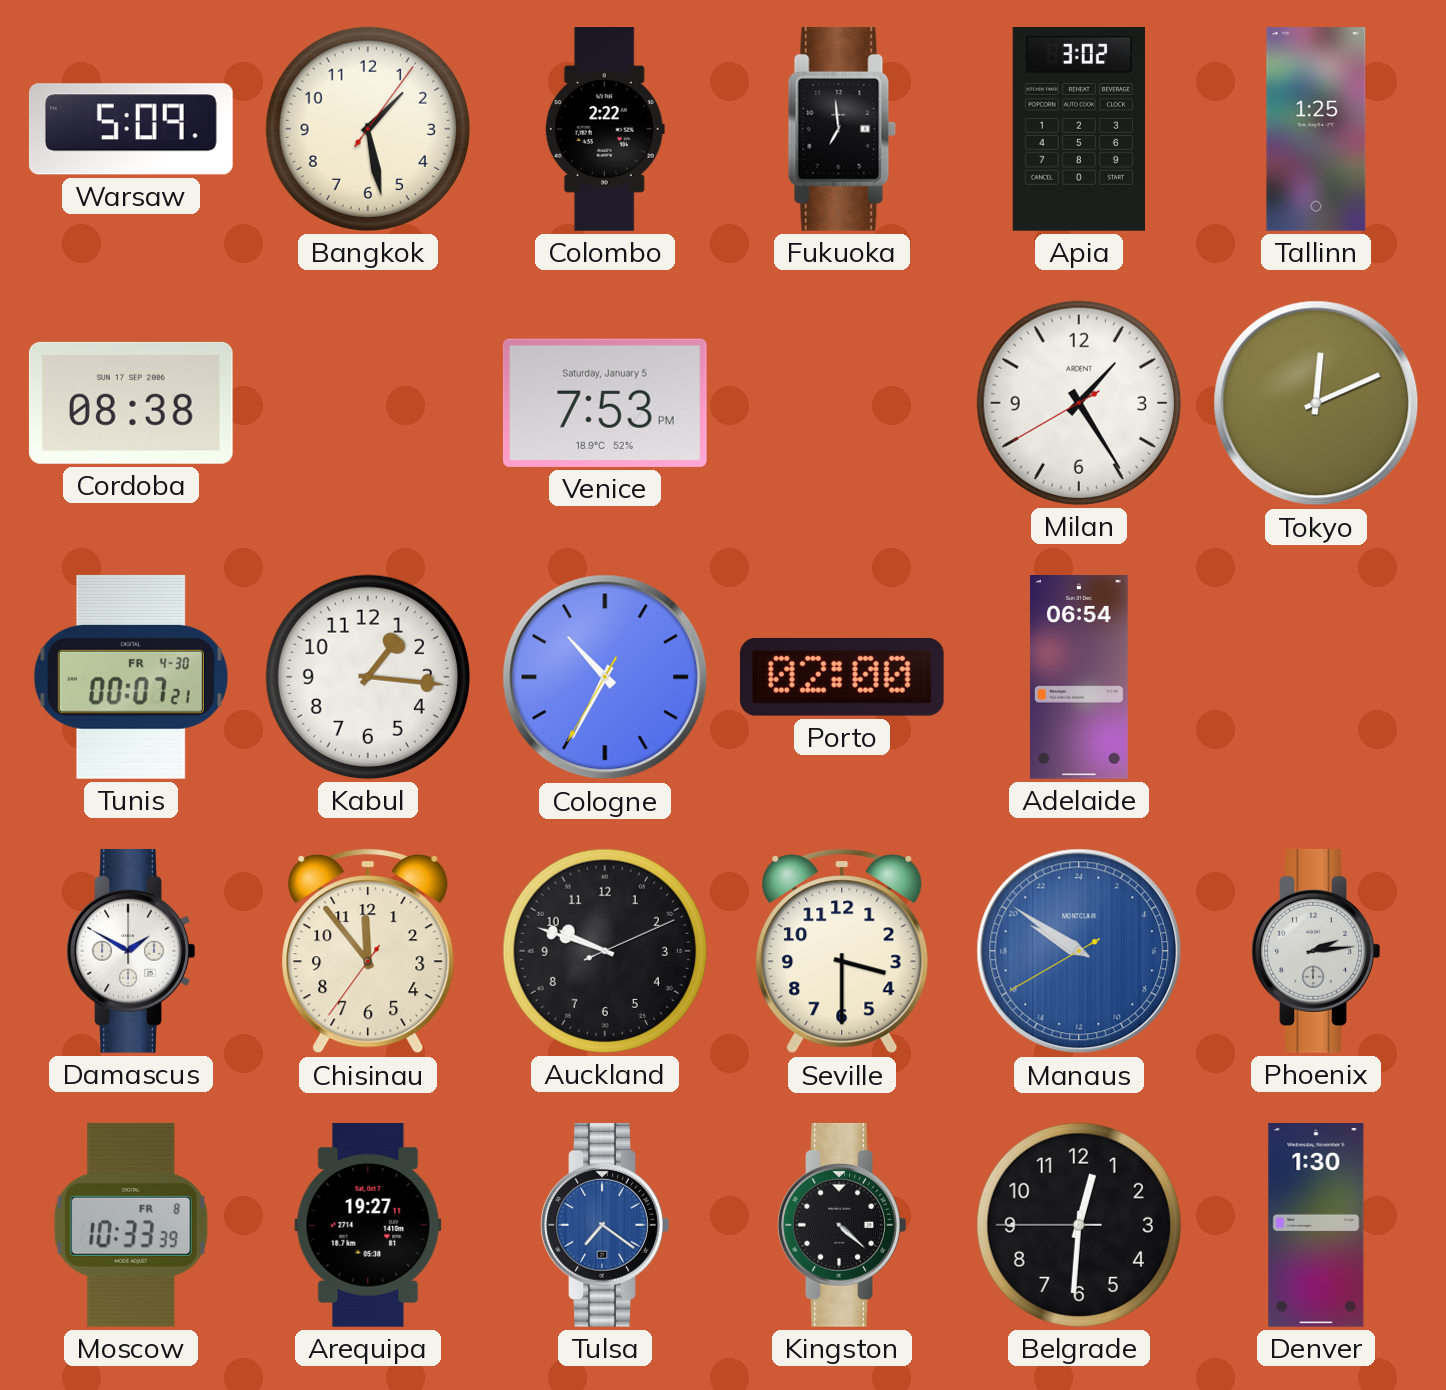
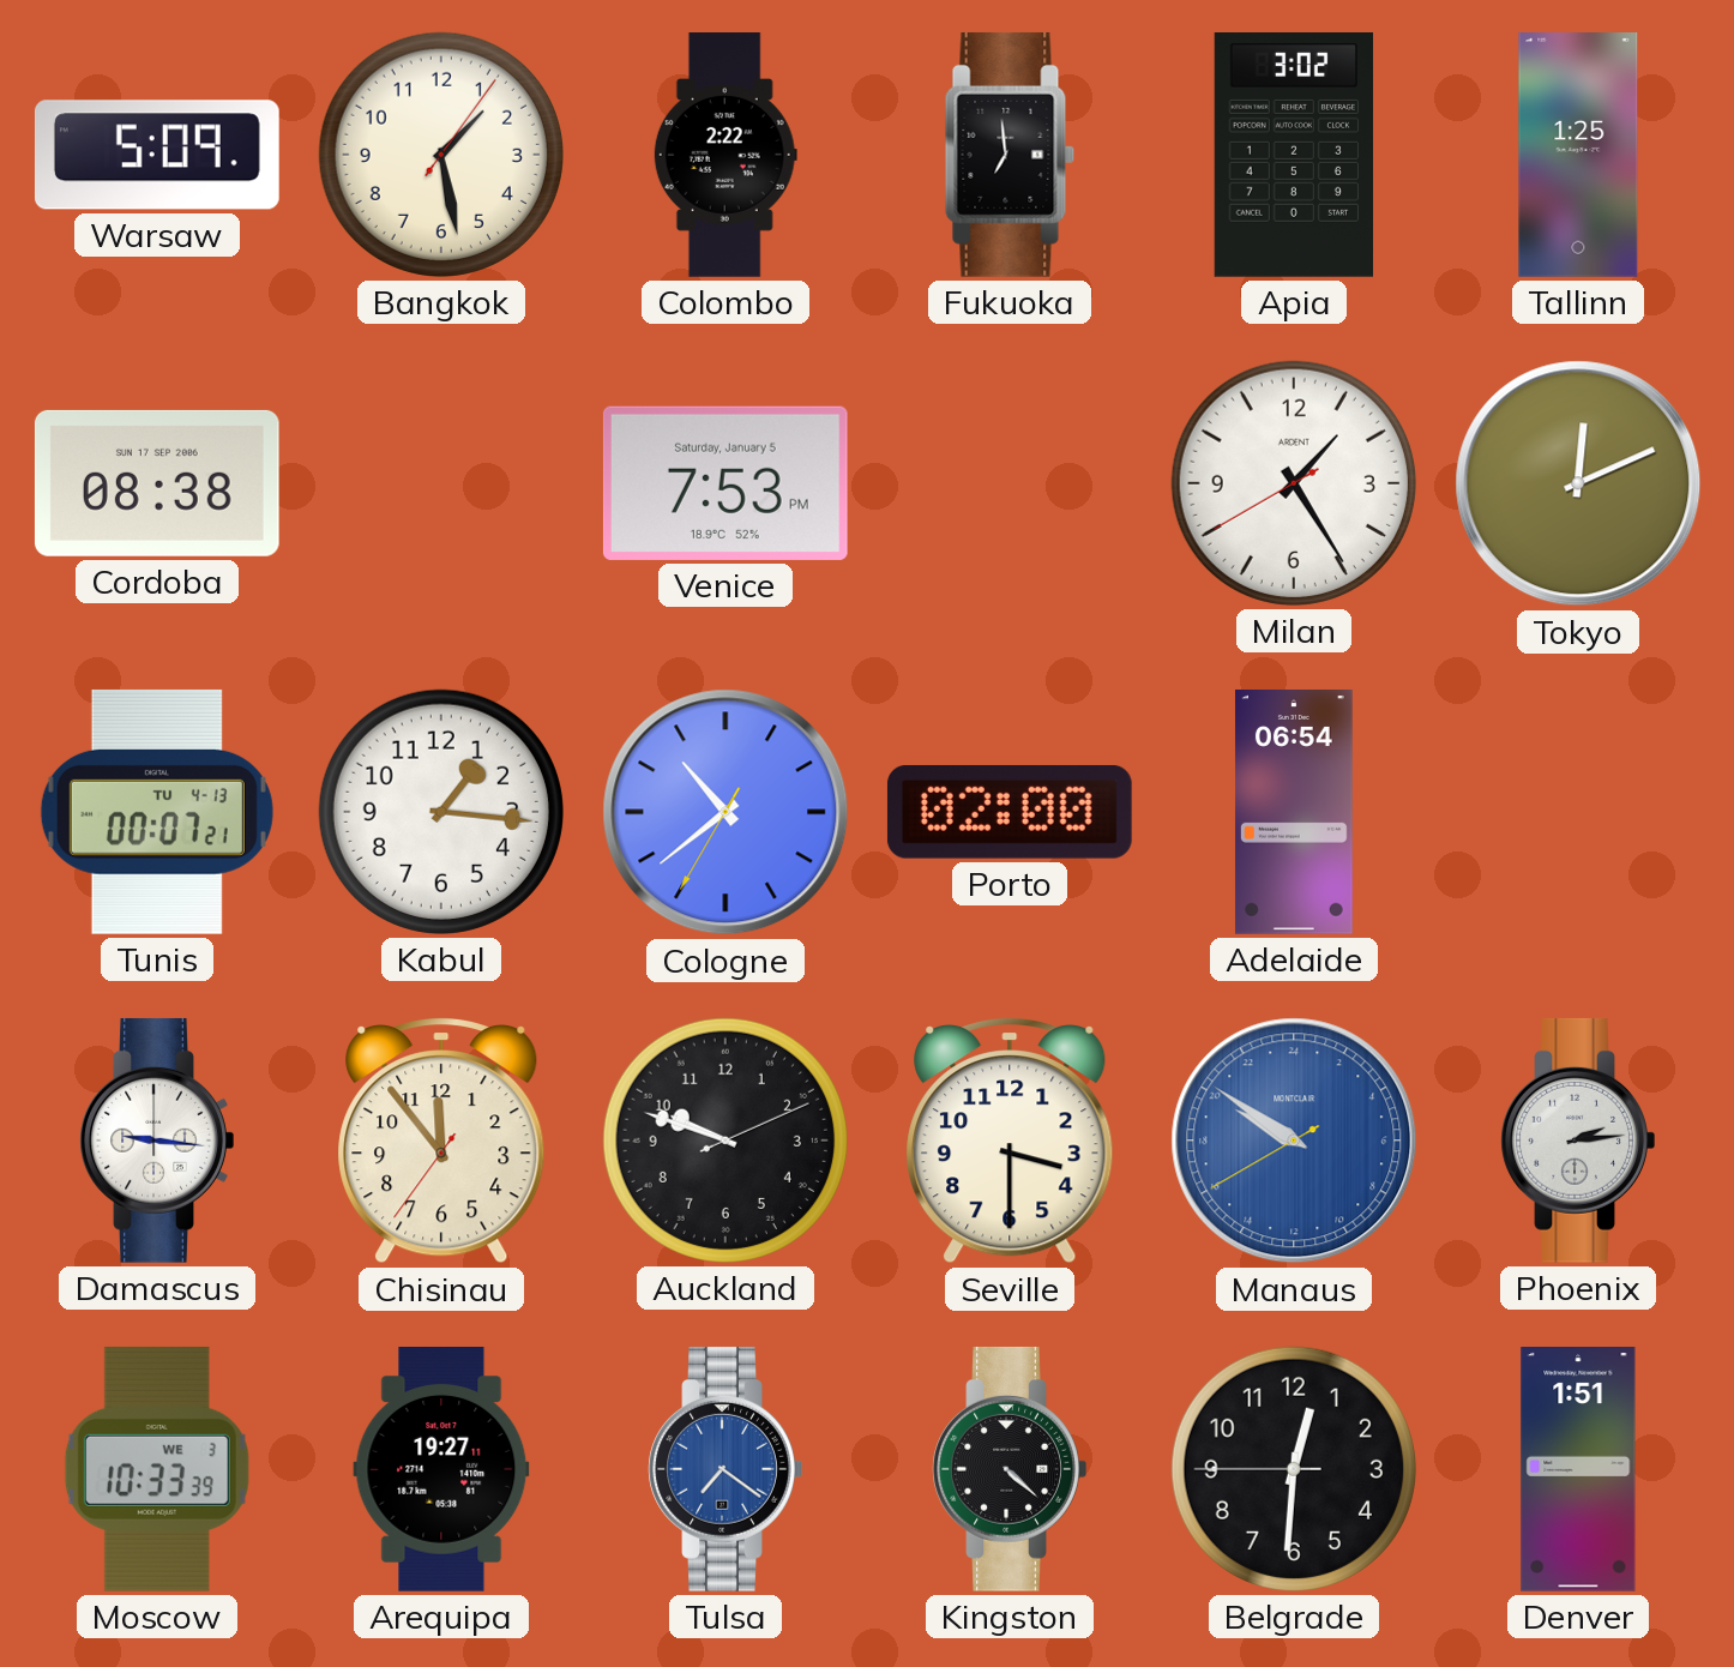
Tunis date: FR 4-30 -> TU 4-13
Cologne: 10:34 -> 10:38
Damascus: 1:50 -> 9:16
Moscow date: FR 8 -> WE 3
Denver: 1:30 -> 1:51
